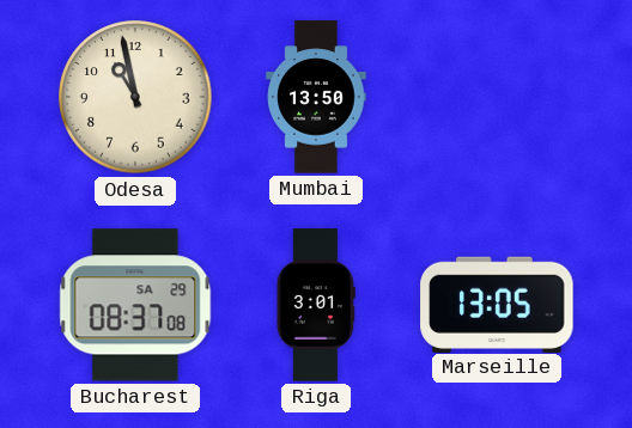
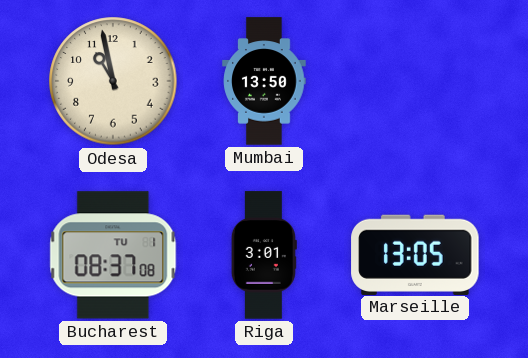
Bucharest date: SA 29 -> TU 1
